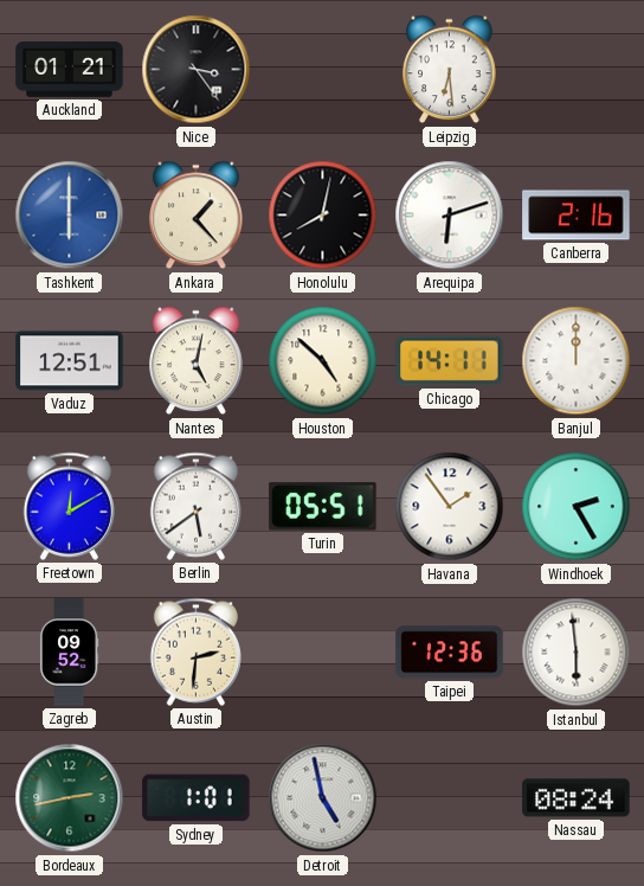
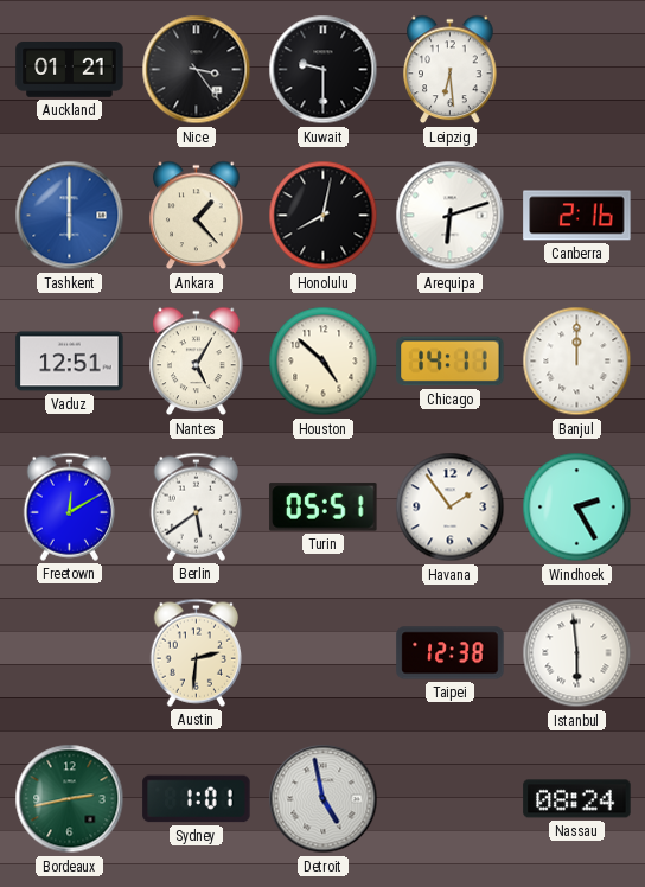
Kuwait: none -> 9:30
Nantes: 5:02 -> 5:05
Zagreb: 09:52 -> none
Taipei: 12:36 -> 12:38
